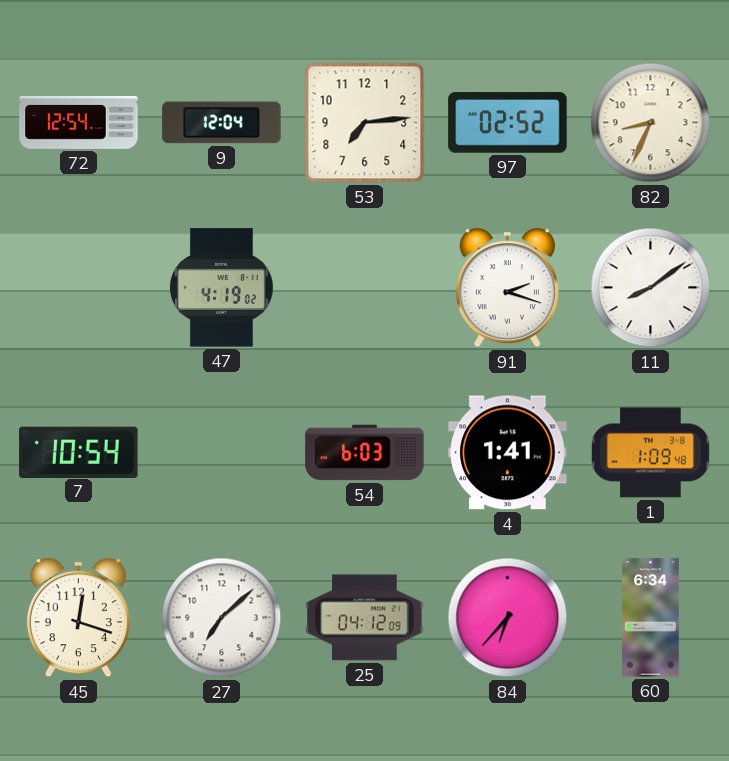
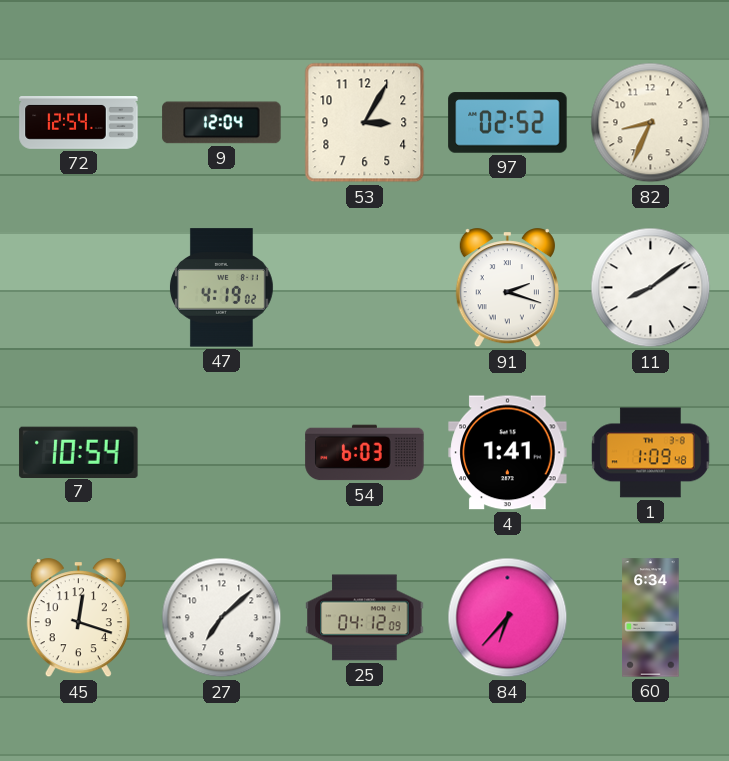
53: 7:14 -> 3:05
